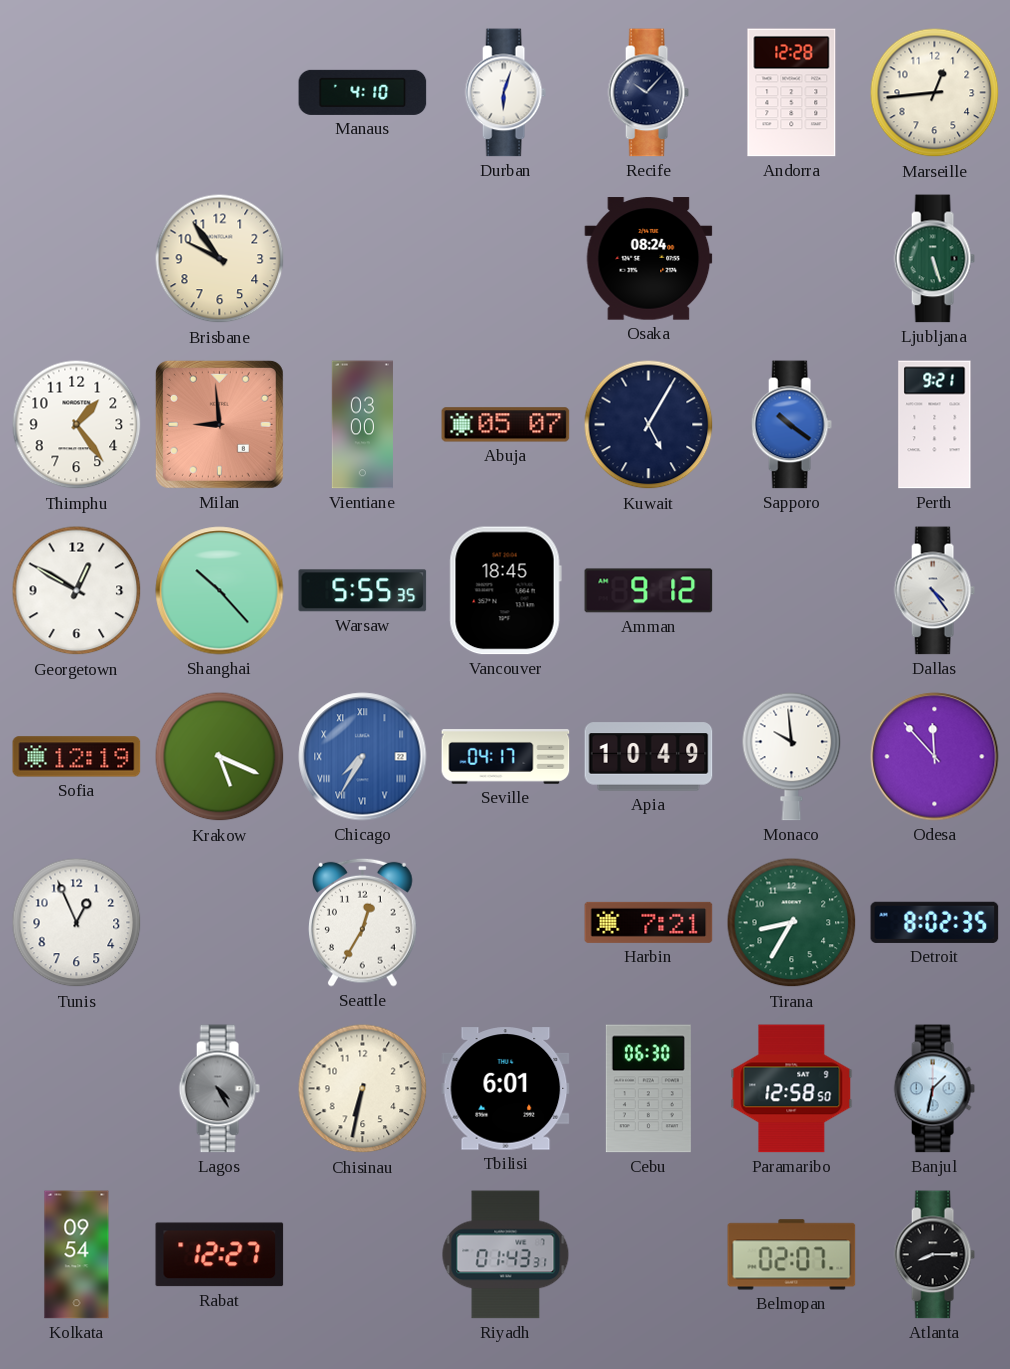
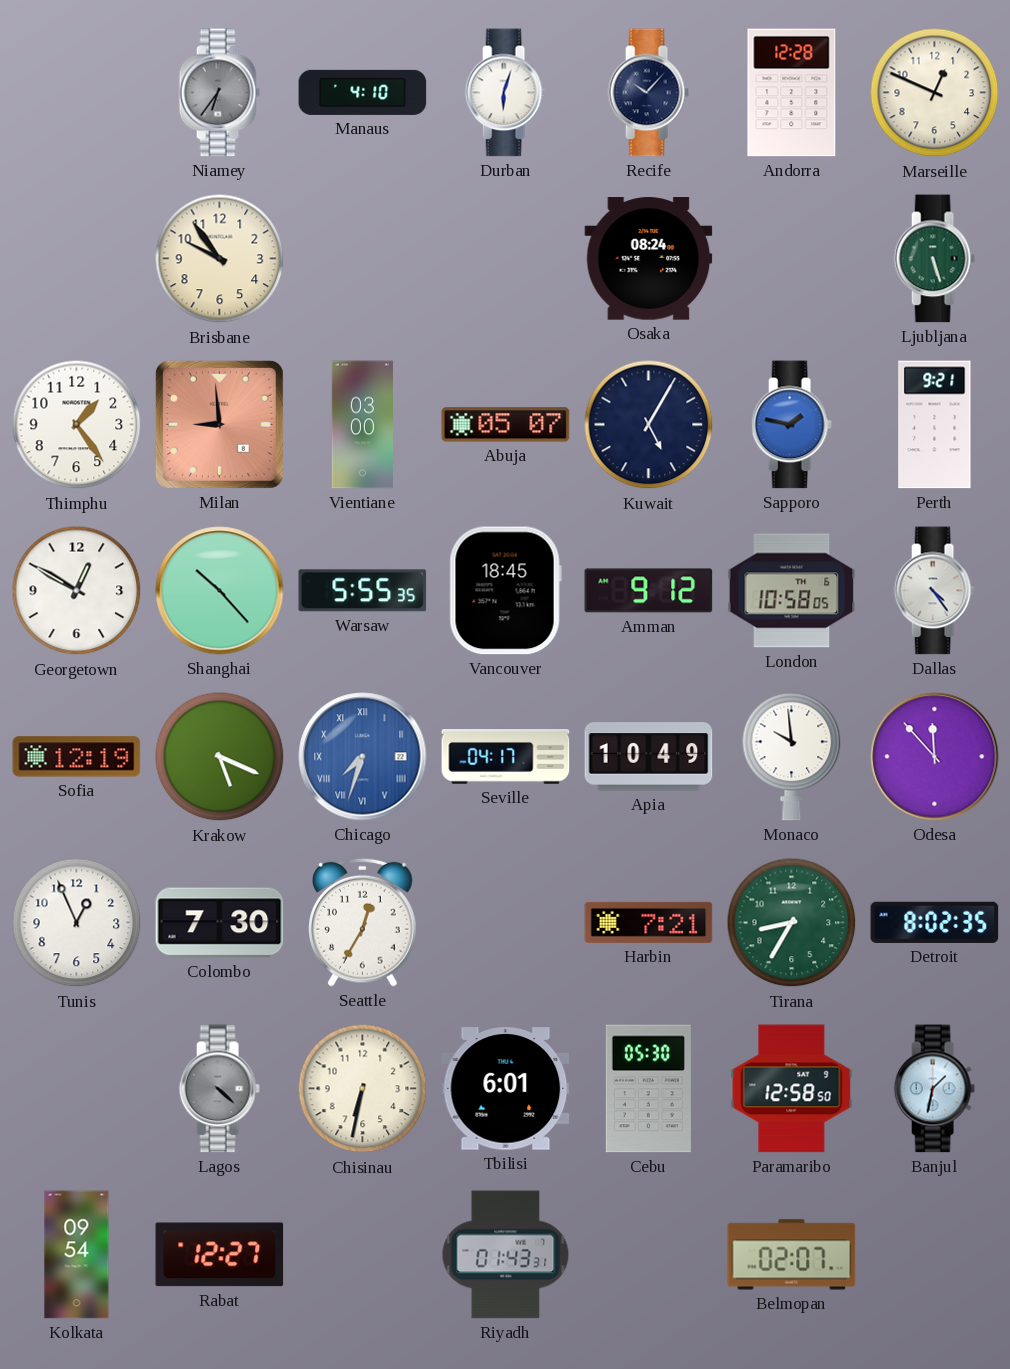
Niamey: none -> 6:36
Marseille: 12:44 -> 12:49
Sapporo: 10:21 -> 1:47
London: none -> 10:58
Chicago: 7:35 -> 7:33
Colombo: none -> 7:30
Lagos: 4:25 -> 4:22
Cebu: 06:30 -> 05:30
Atlanta: 8:15 -> none
